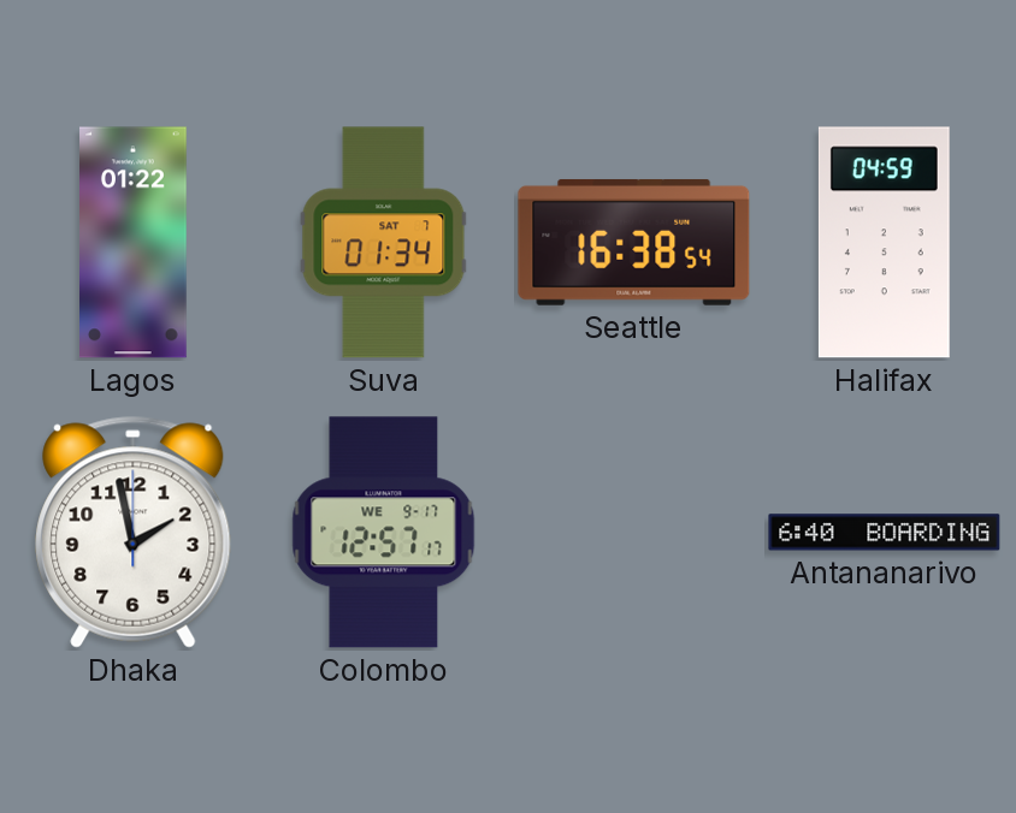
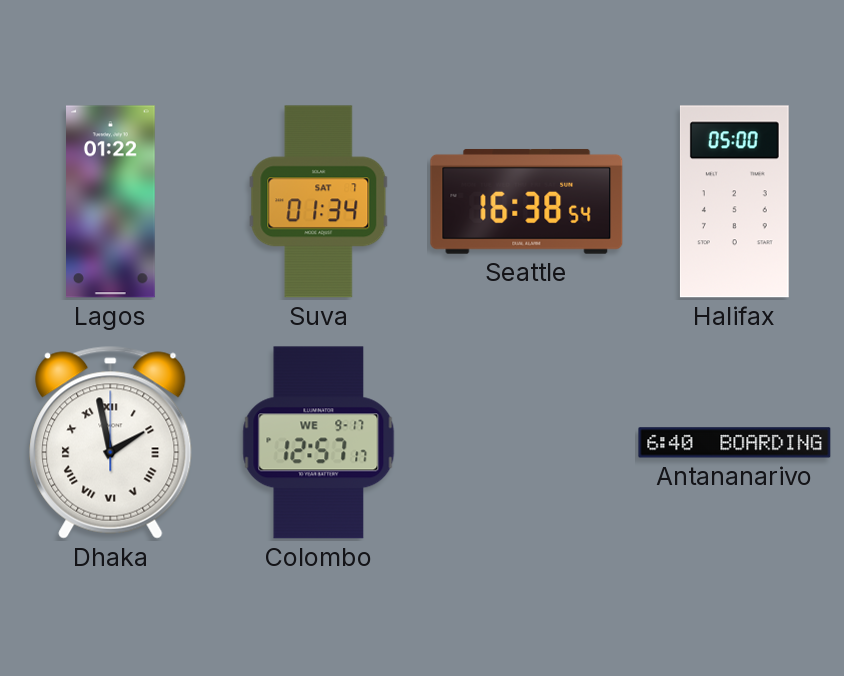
Halifax: 04:59 -> 05:00
Dhaka numerals: Arabic -> Roman
